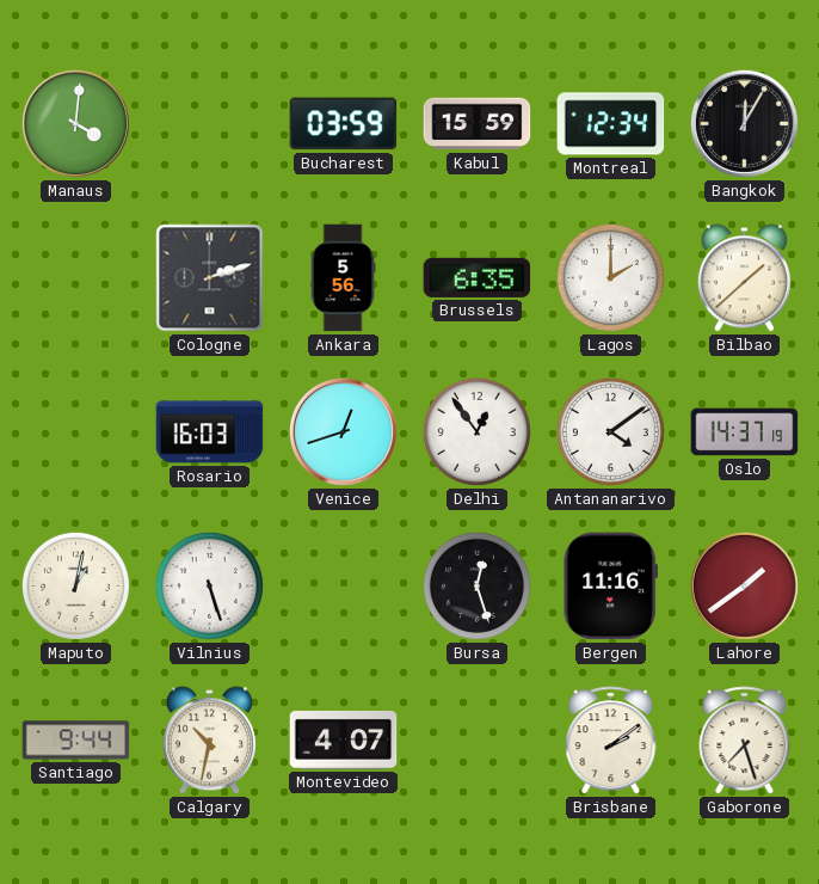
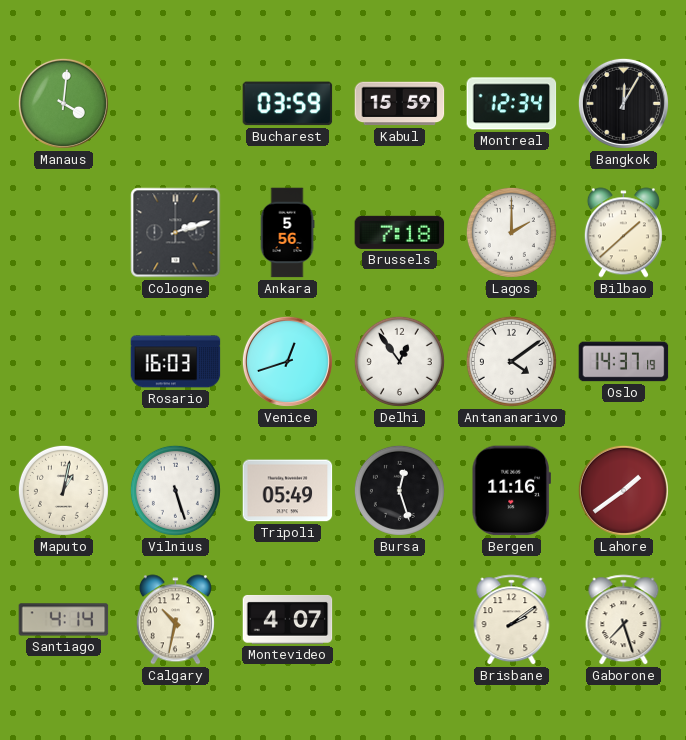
Brussels: 6:35 -> 7:18
Tripoli: none -> 05:49
Santiago: 9:44 -> 4:14
